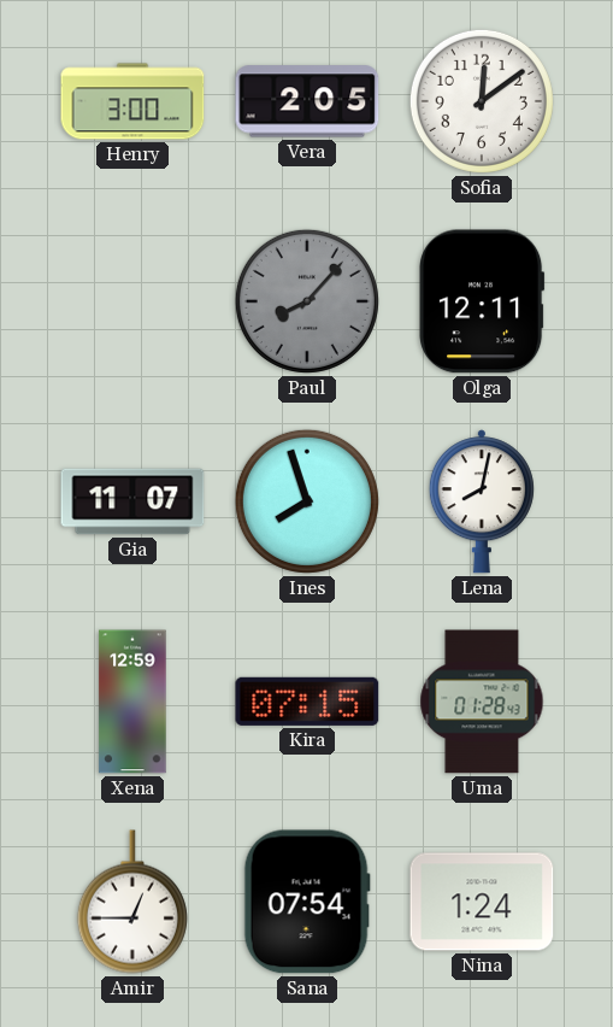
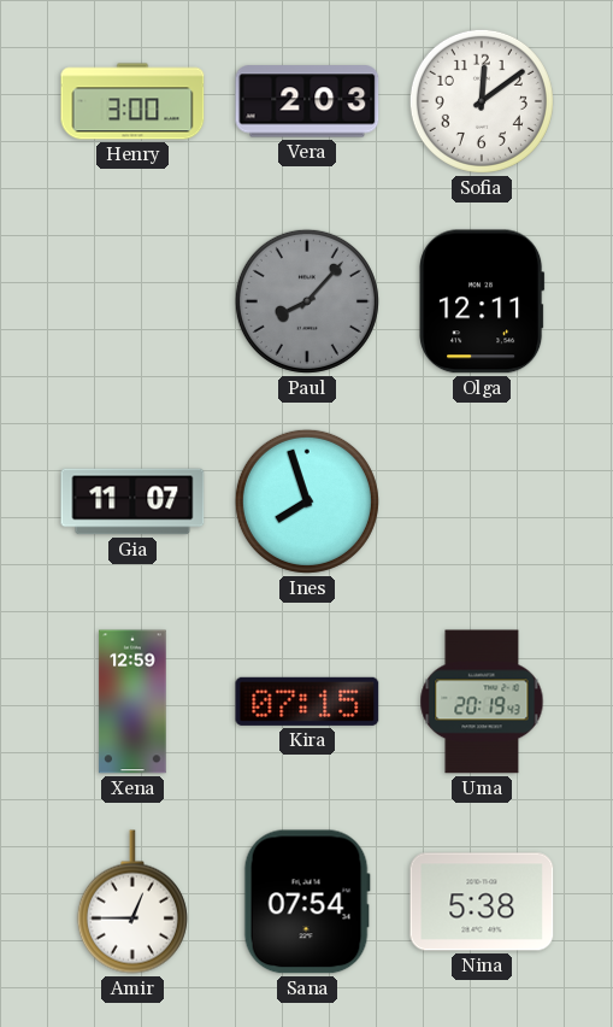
Vera: 2:05 -> 2:03
Lena: 8:02 -> none
Uma: 01:28 -> 20:19
Nina: 1:24 -> 5:38
